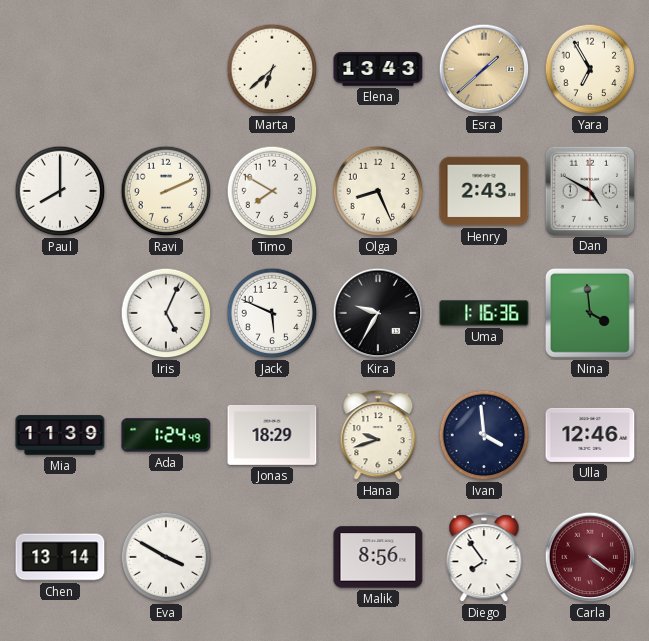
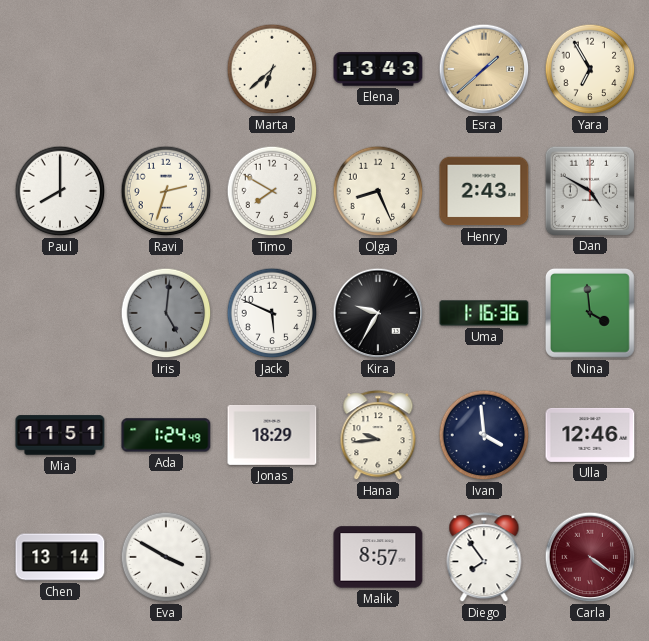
Ravi: 2:11 -> 2:33
Iris: 5:04 -> 5:01
Iris dial: white -> grey
Mia: 11:39 -> 11:51
Hana: 9:42 -> 9:44
Malik: 8:56 -> 8:57
